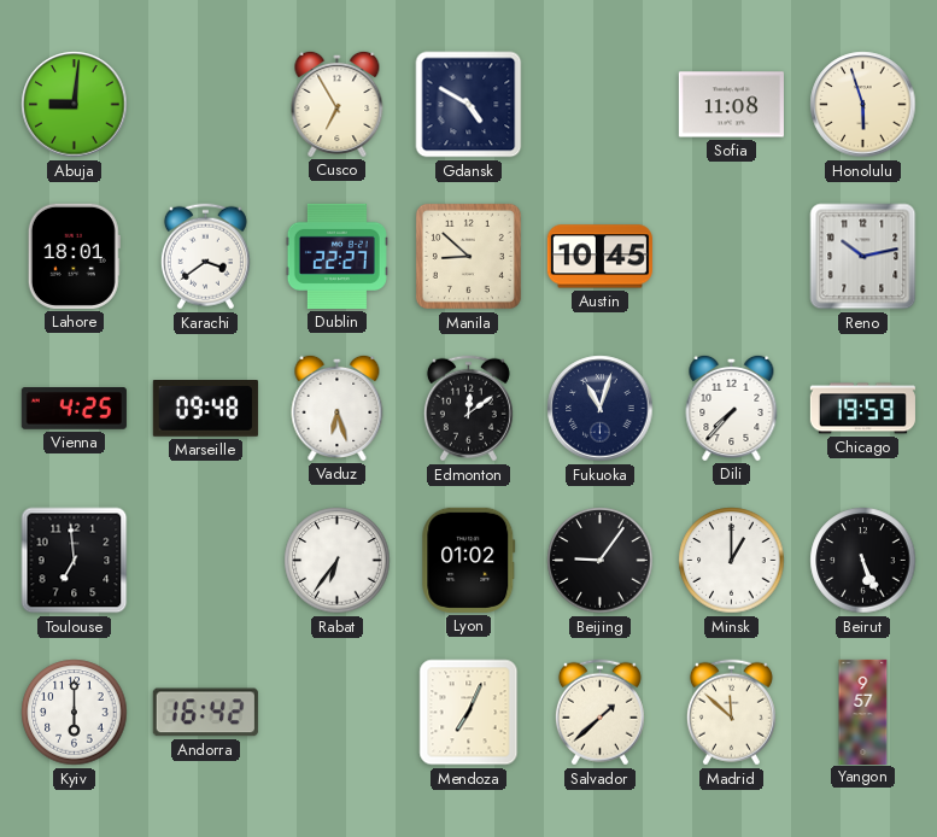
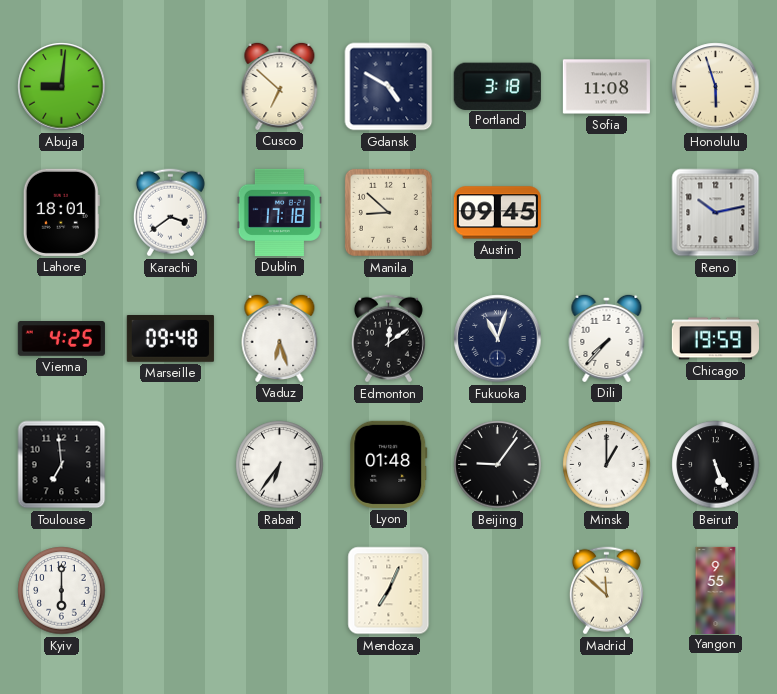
Cusco: 6:55 -> 6:52
Portland: none -> 3:18
Dublin: 22:27 -> 17:18
Austin: 10:45 -> 09:45
Lyon: 01:02 -> 01:48
Andorra: 16:42 -> none
Salvador: 1:38 -> none
Yangon: 9:57 -> 9:55
